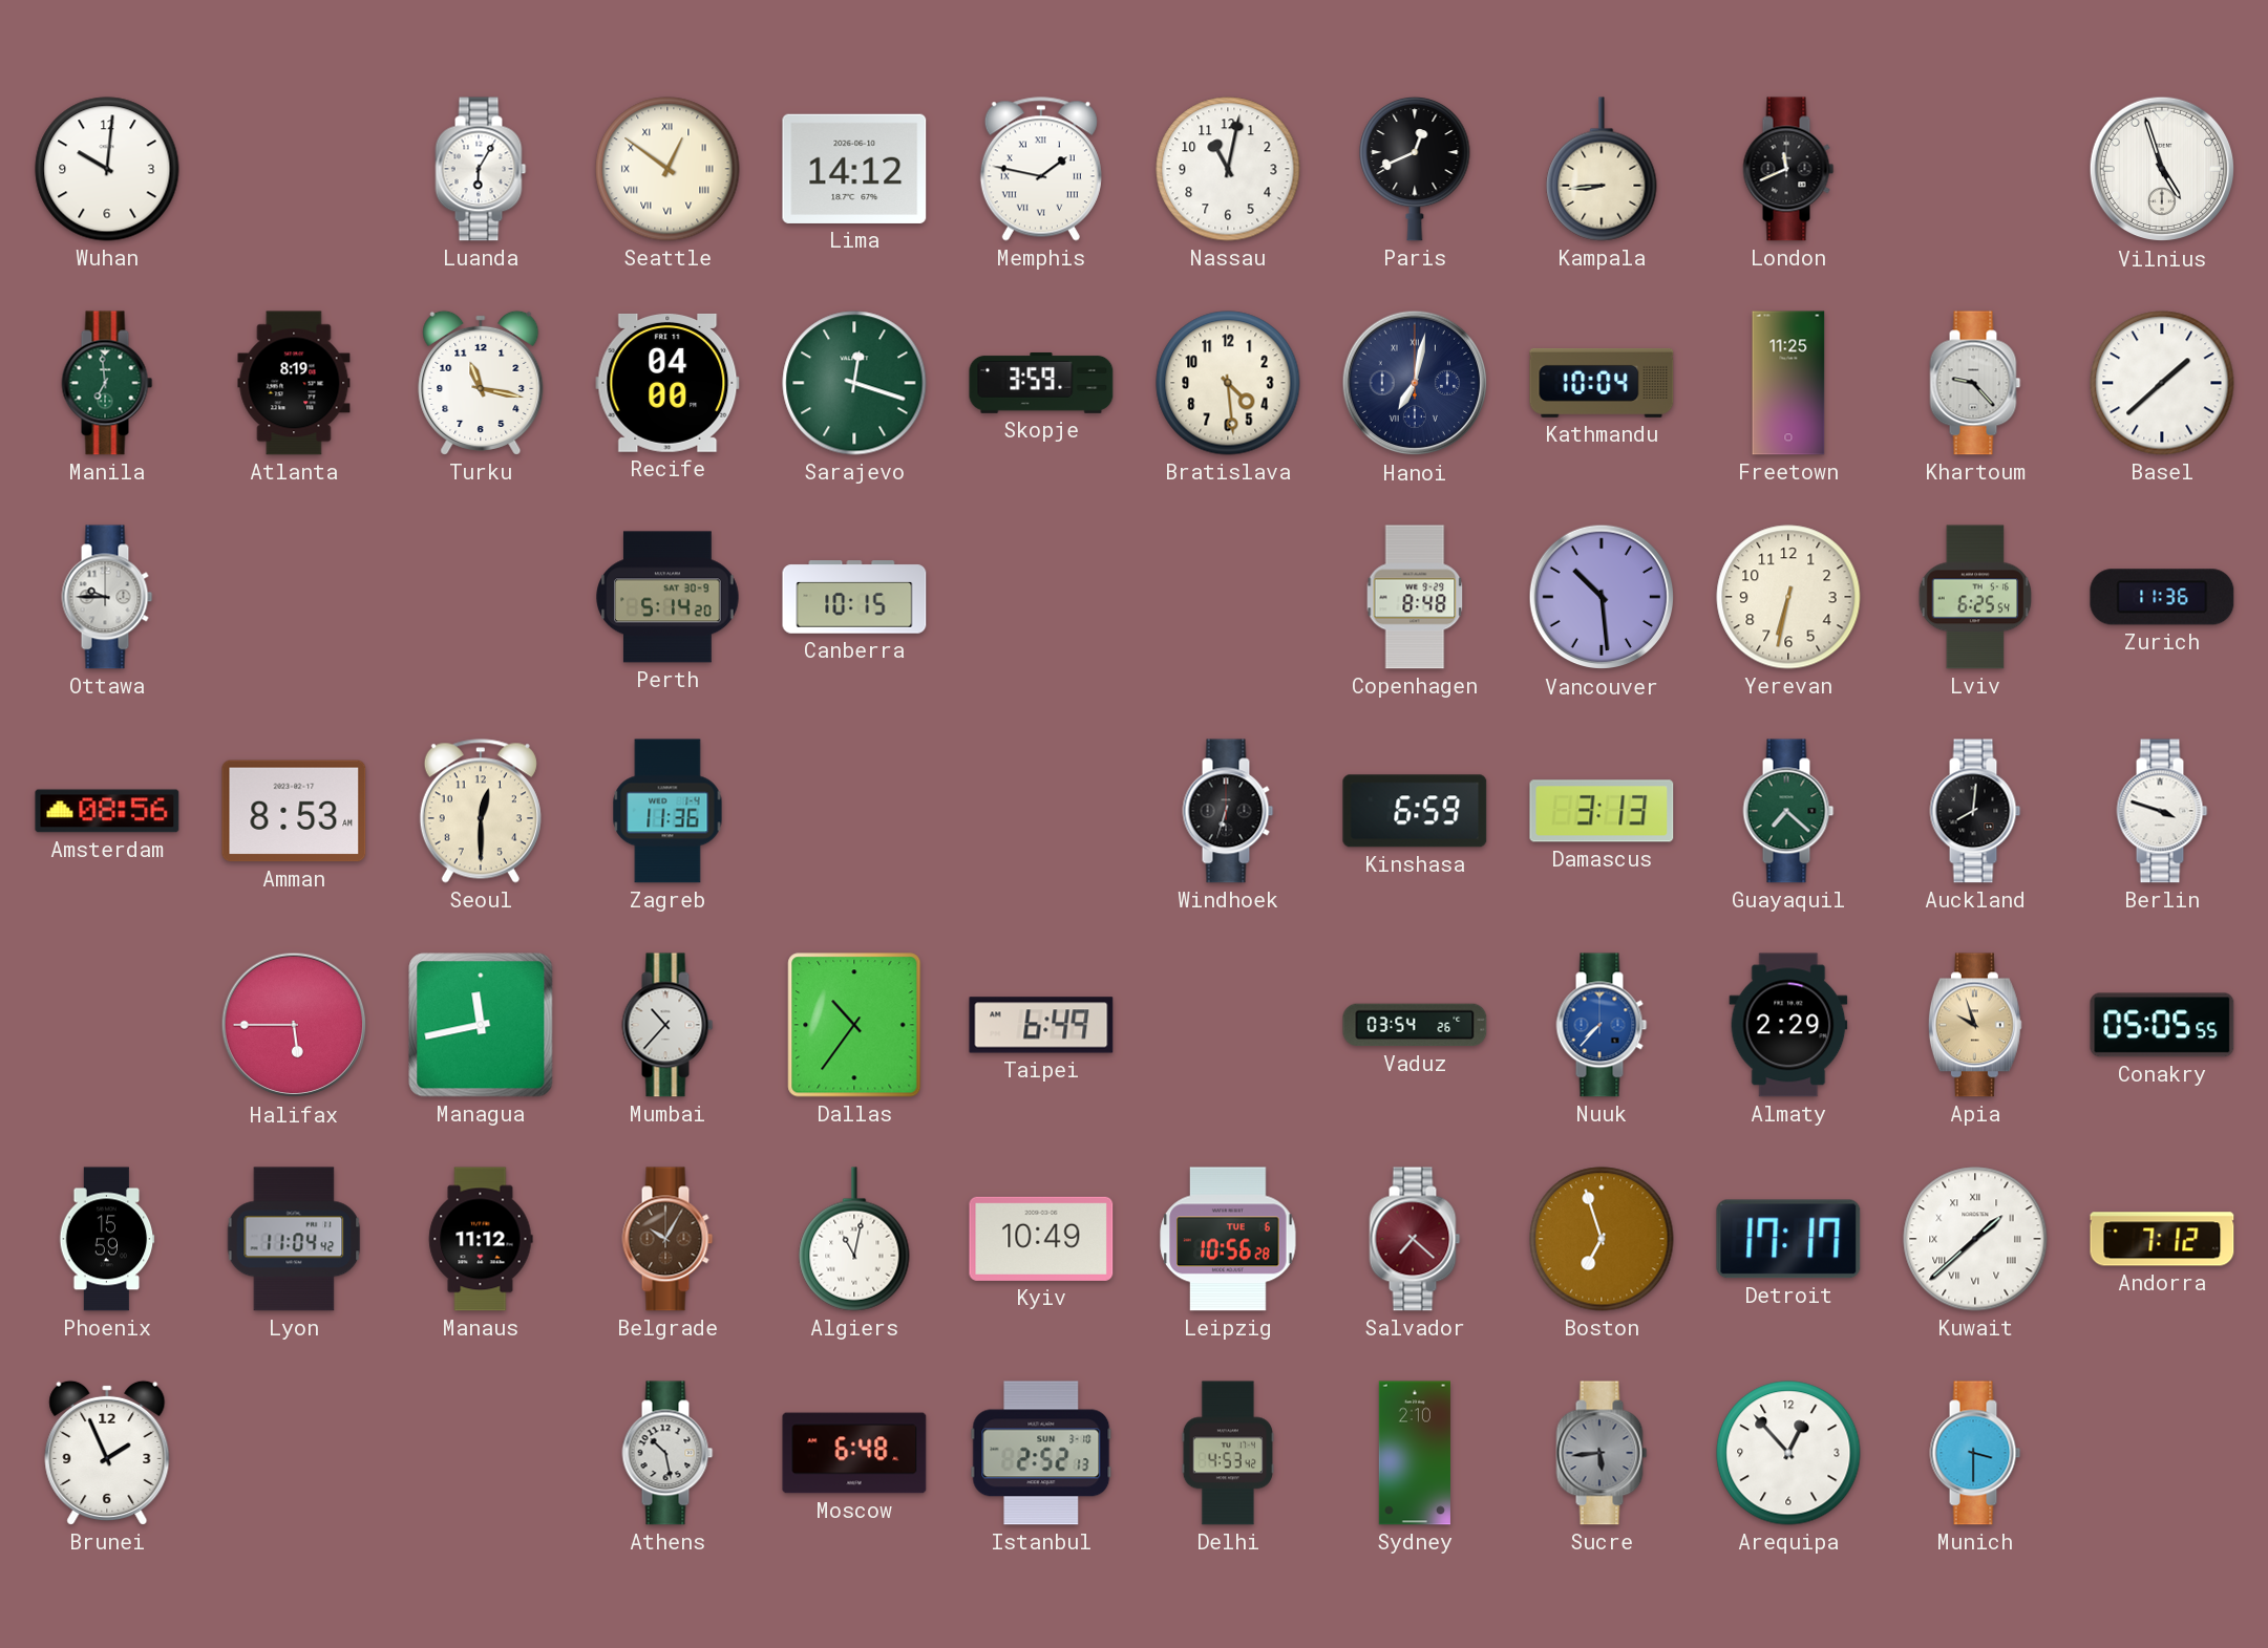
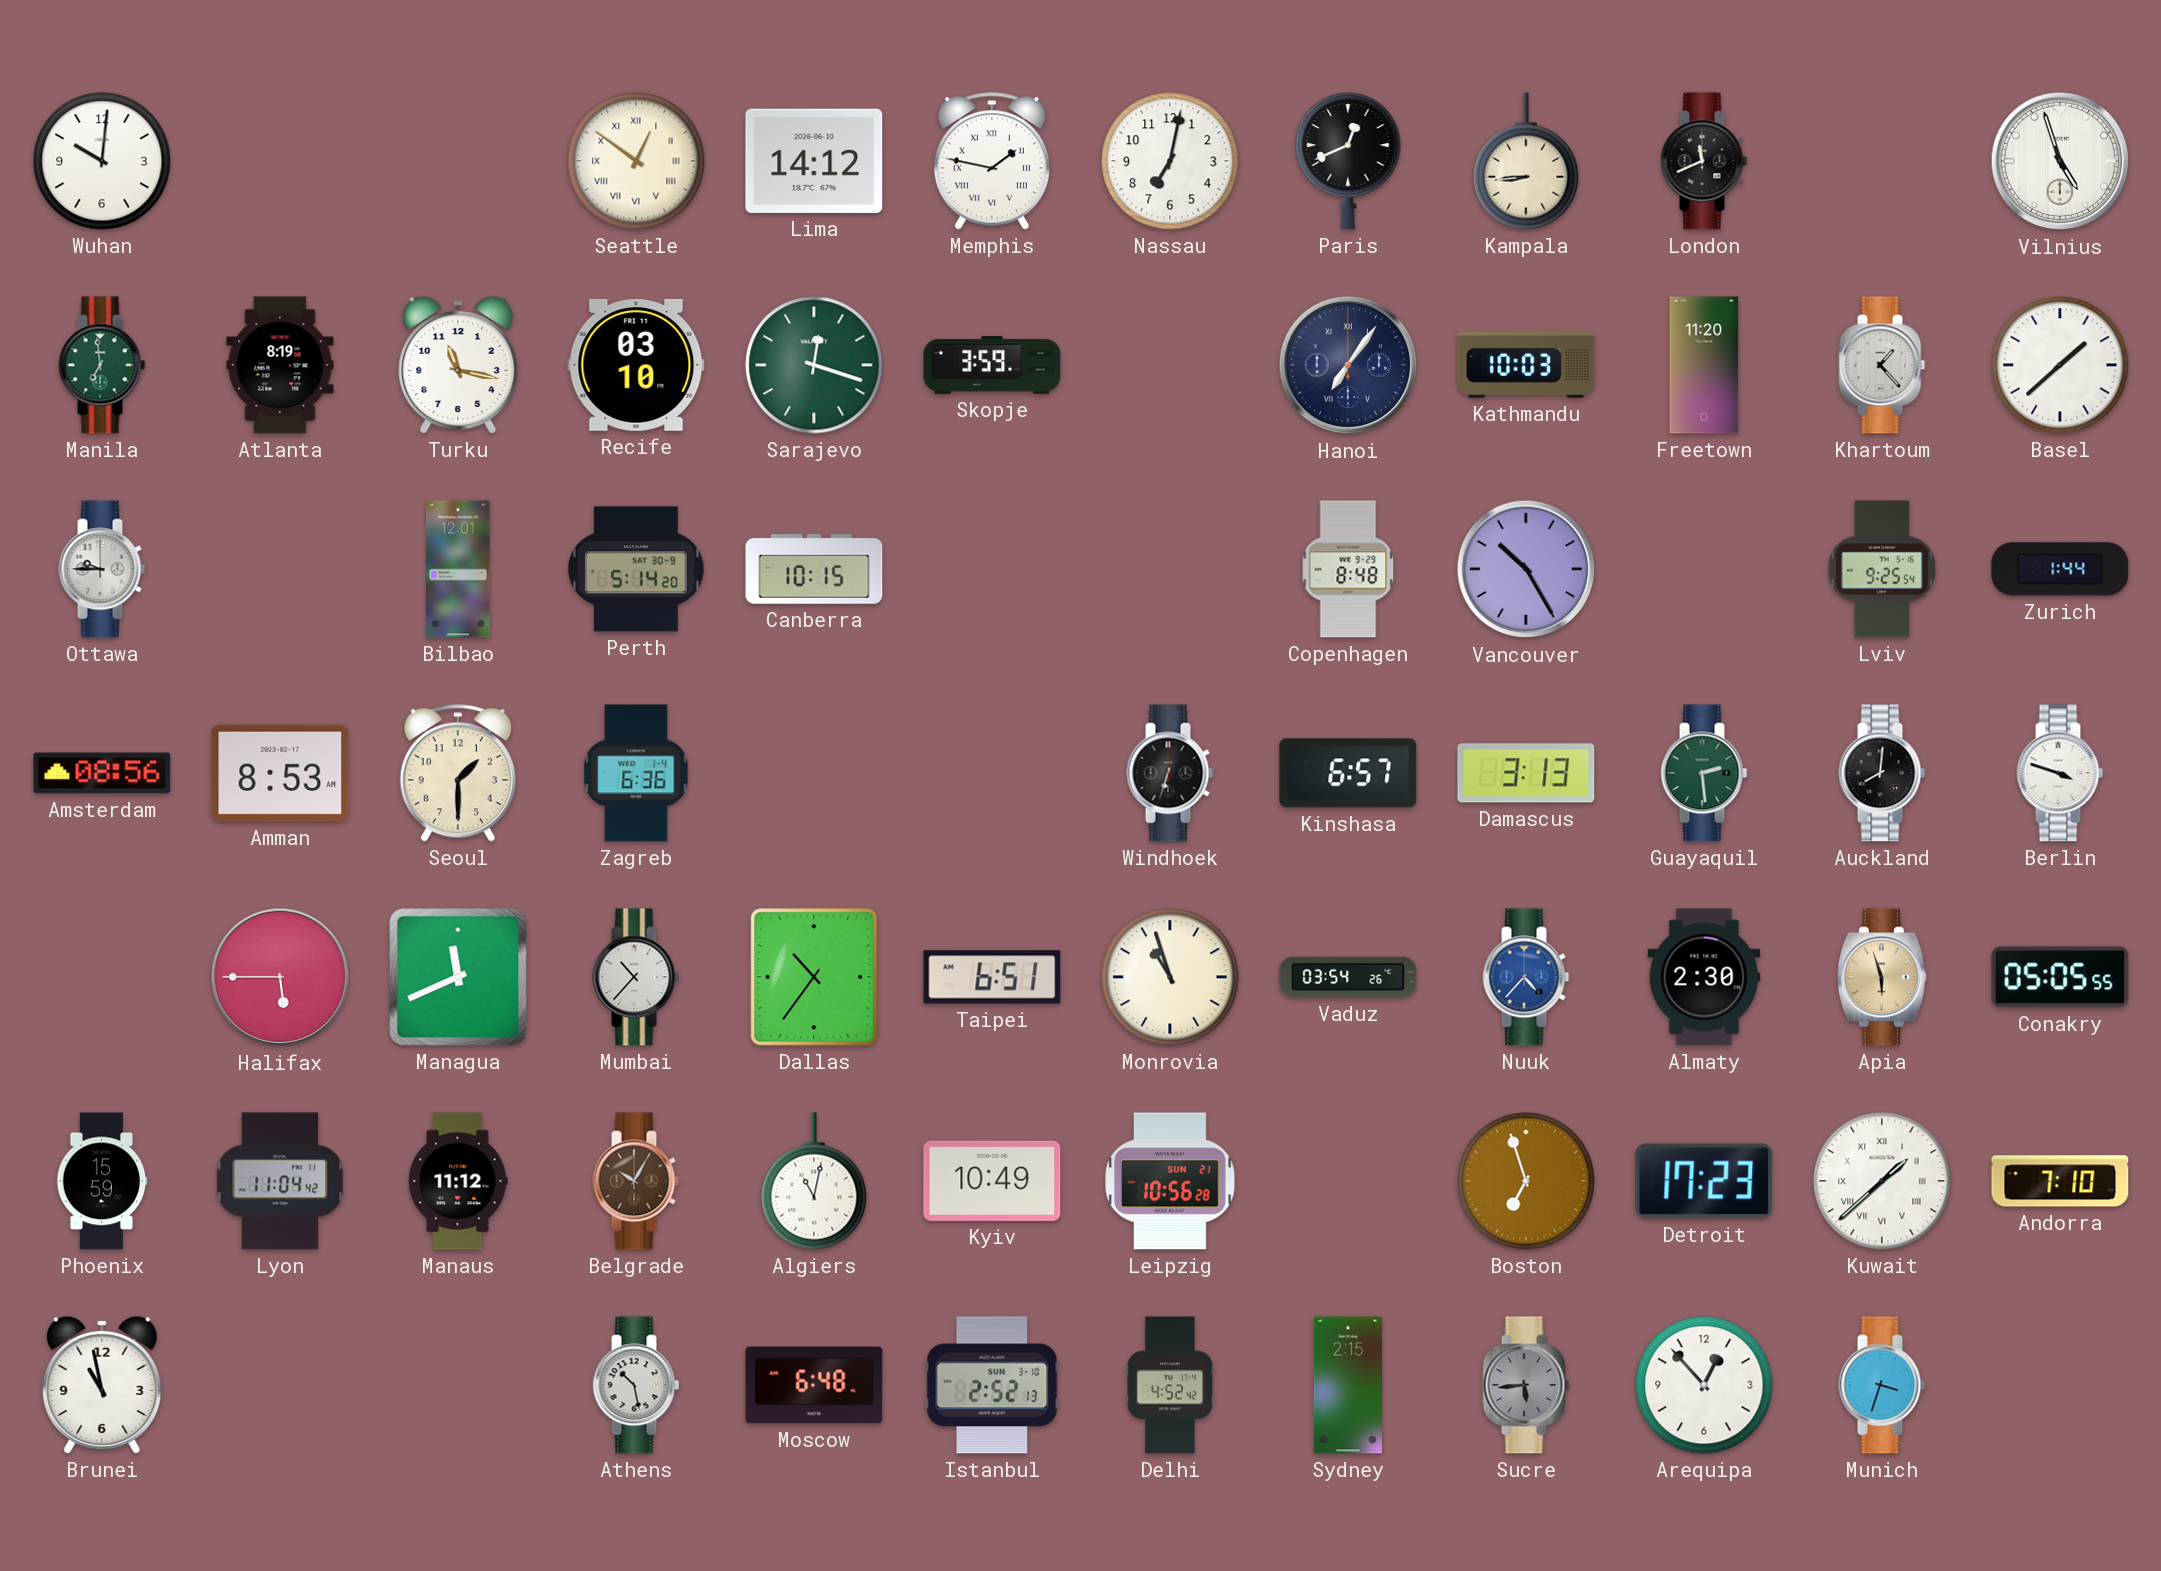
Luanda: 6:05 -> none
Nassau: 11:02 -> 7:02
Recife: 04:00 -> 03:10
Bratislava: 4:29 -> none
Hanoi: 7:02 -> 7:06
Kathmandu: 10:04 -> 10:03
Freetown: 11:25 -> 11:20
Khartoum: 9:23 -> 1:23
Bilbao: none -> 12:01
Vancouver: 10:29 -> 10:25
Yerevan: 6:32 -> none
Lviv: 6:25 -> 9:25
Zurich: 11:36 -> 1:44
Seoul: 12:30 -> 1:30
Zagreb: 11:36 -> 6:36
Kinshasa: 6:59 -> 6:57
Guayaquil: 7:22 -> 2:29
Managua: 11:43 -> 11:41
Taipei: 6:49 -> 6:51
Monrovia: none -> 10:57
Nuuk: 7:37 -> 4:37
Almaty: 2:29 -> 2:30
Apia: 9:57 -> 5:57
Leipzig date: TUE 6 -> SUN 21
Salvador: 7:22 -> none
Detroit: 17:17 -> 17:23
Andorra: 7:12 -> 7:10
Brunei: 1:56 -> 10:58
Delhi: 4:53 -> 4:52
Sydney: 2:10 -> 2:15
Munich: 3:30 -> 3:33
